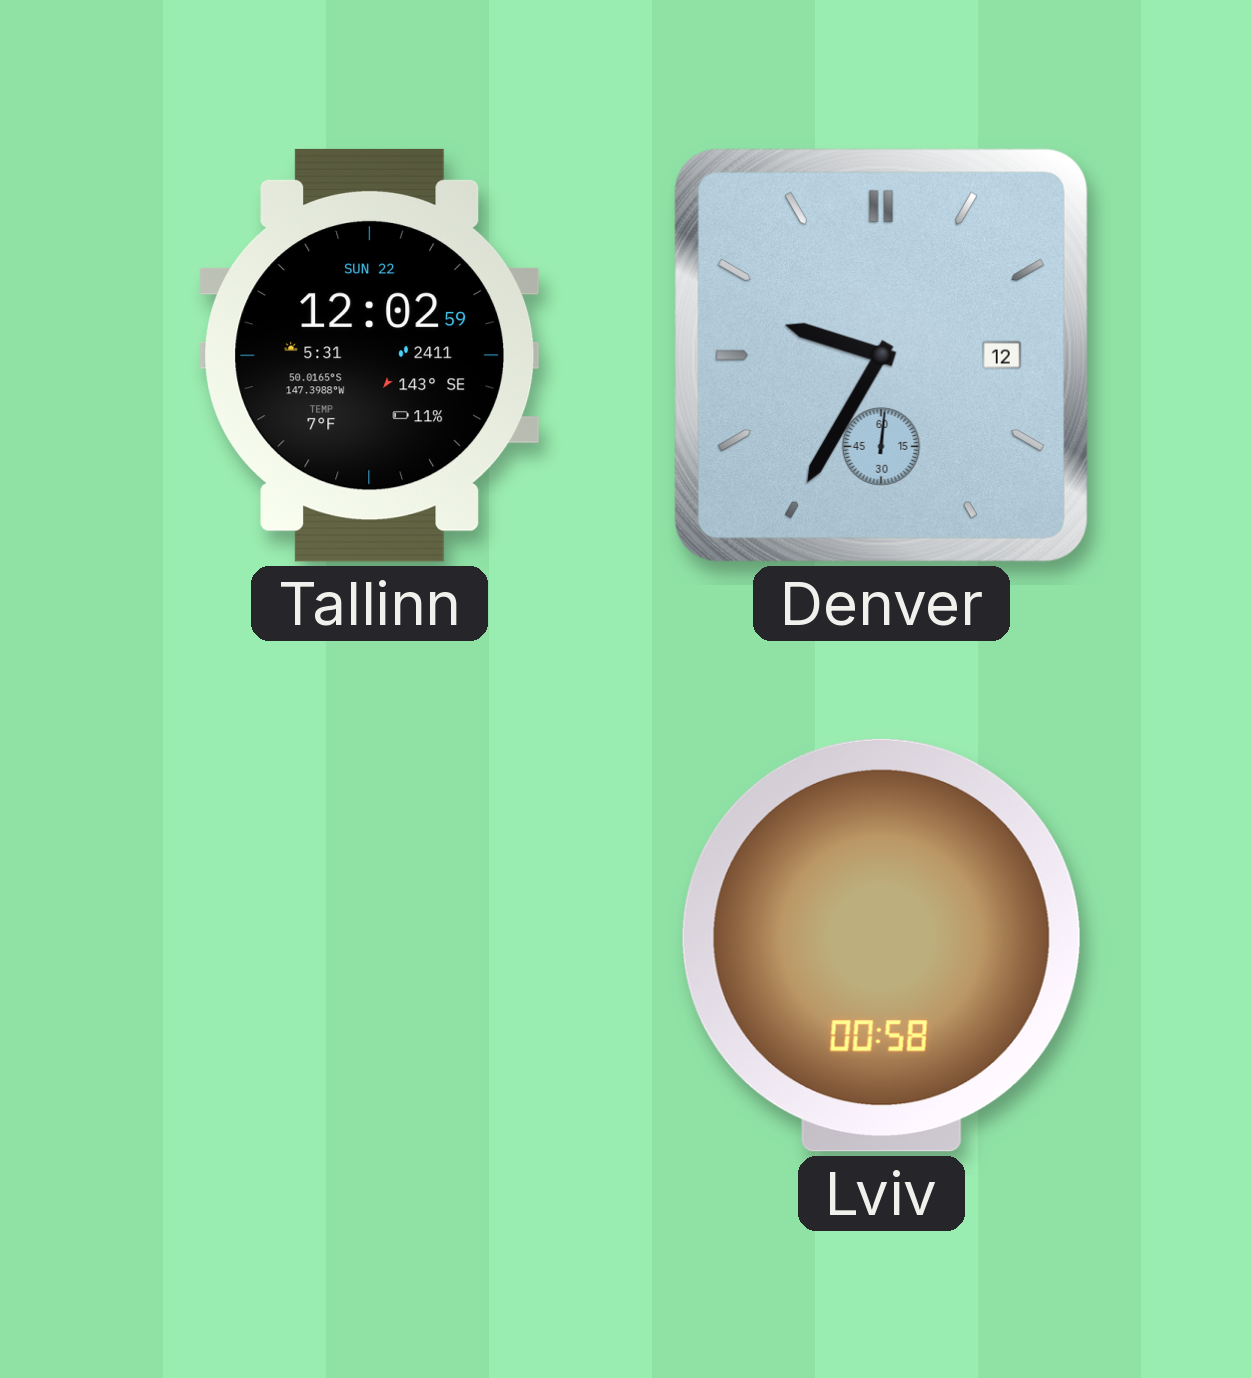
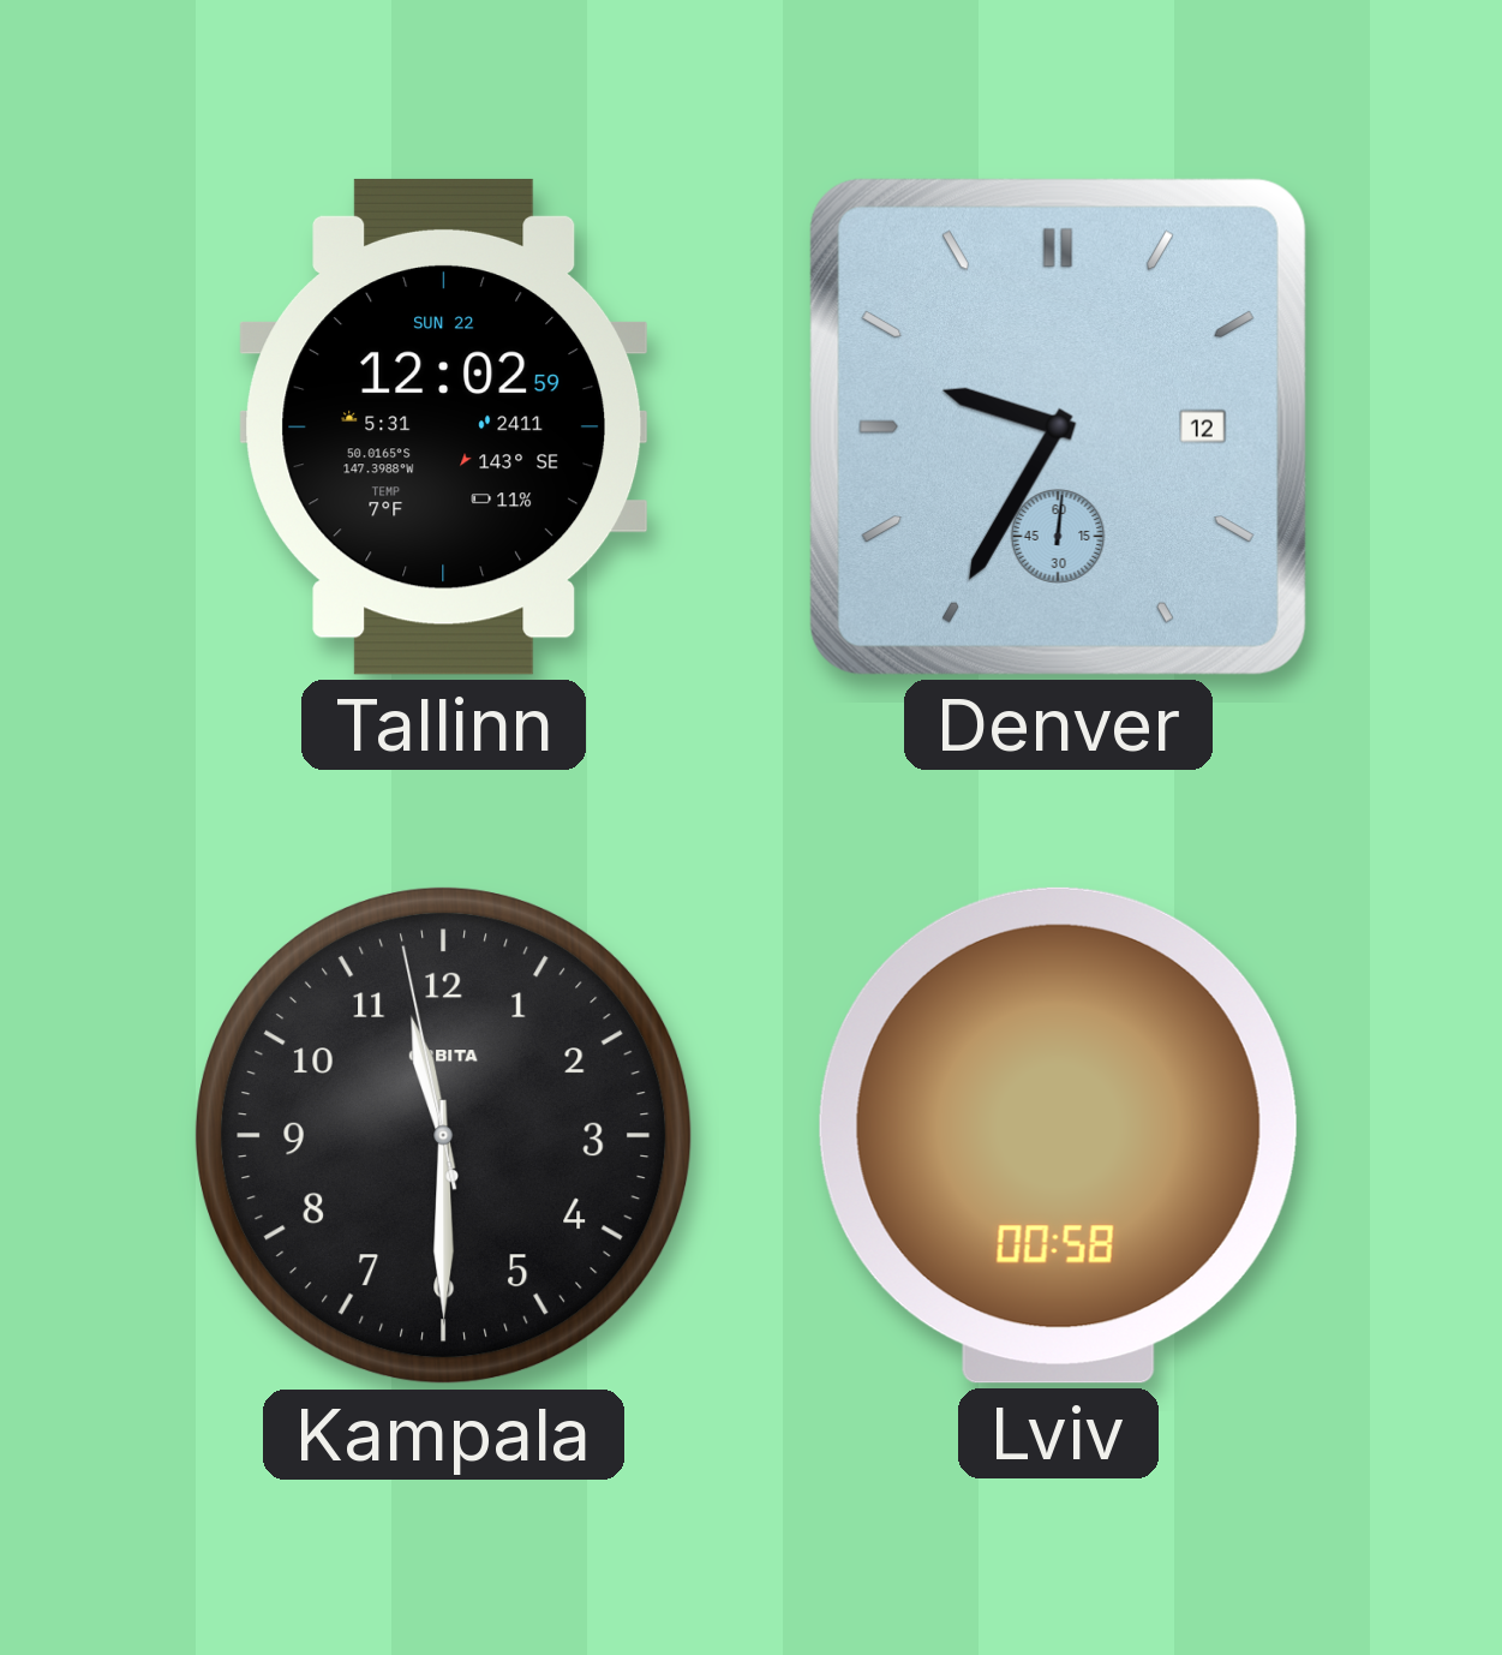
Kampala: none -> 11:29
